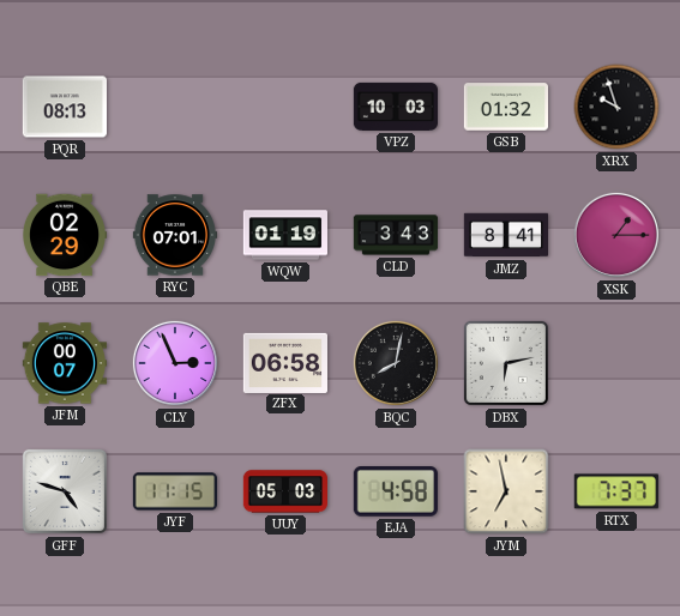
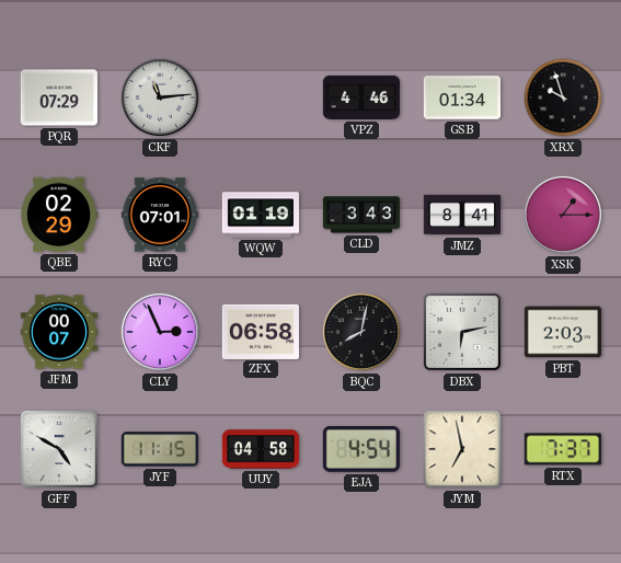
PQR: 08:13 -> 07:29
CKF: none -> 11:14
VPZ: 10:03 -> 4:46
GSB: 01:32 -> 01:34
PBT: none -> 2:03
GFF: 4:48 -> 4:50
UUY: 05:03 -> 04:58
EJA: 4:58 -> 4:54
